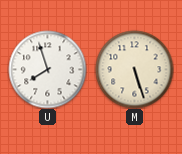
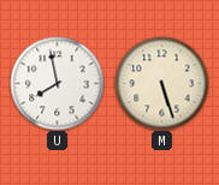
U: 7:57 -> 7:58
